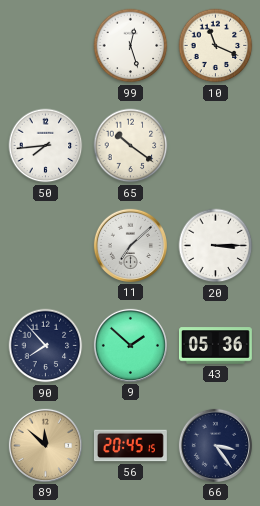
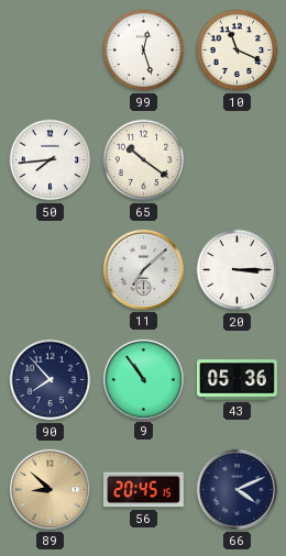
9: 1:52 -> 10:54
89: 11:52 -> 8:52
66: 3:24 -> 4:11
